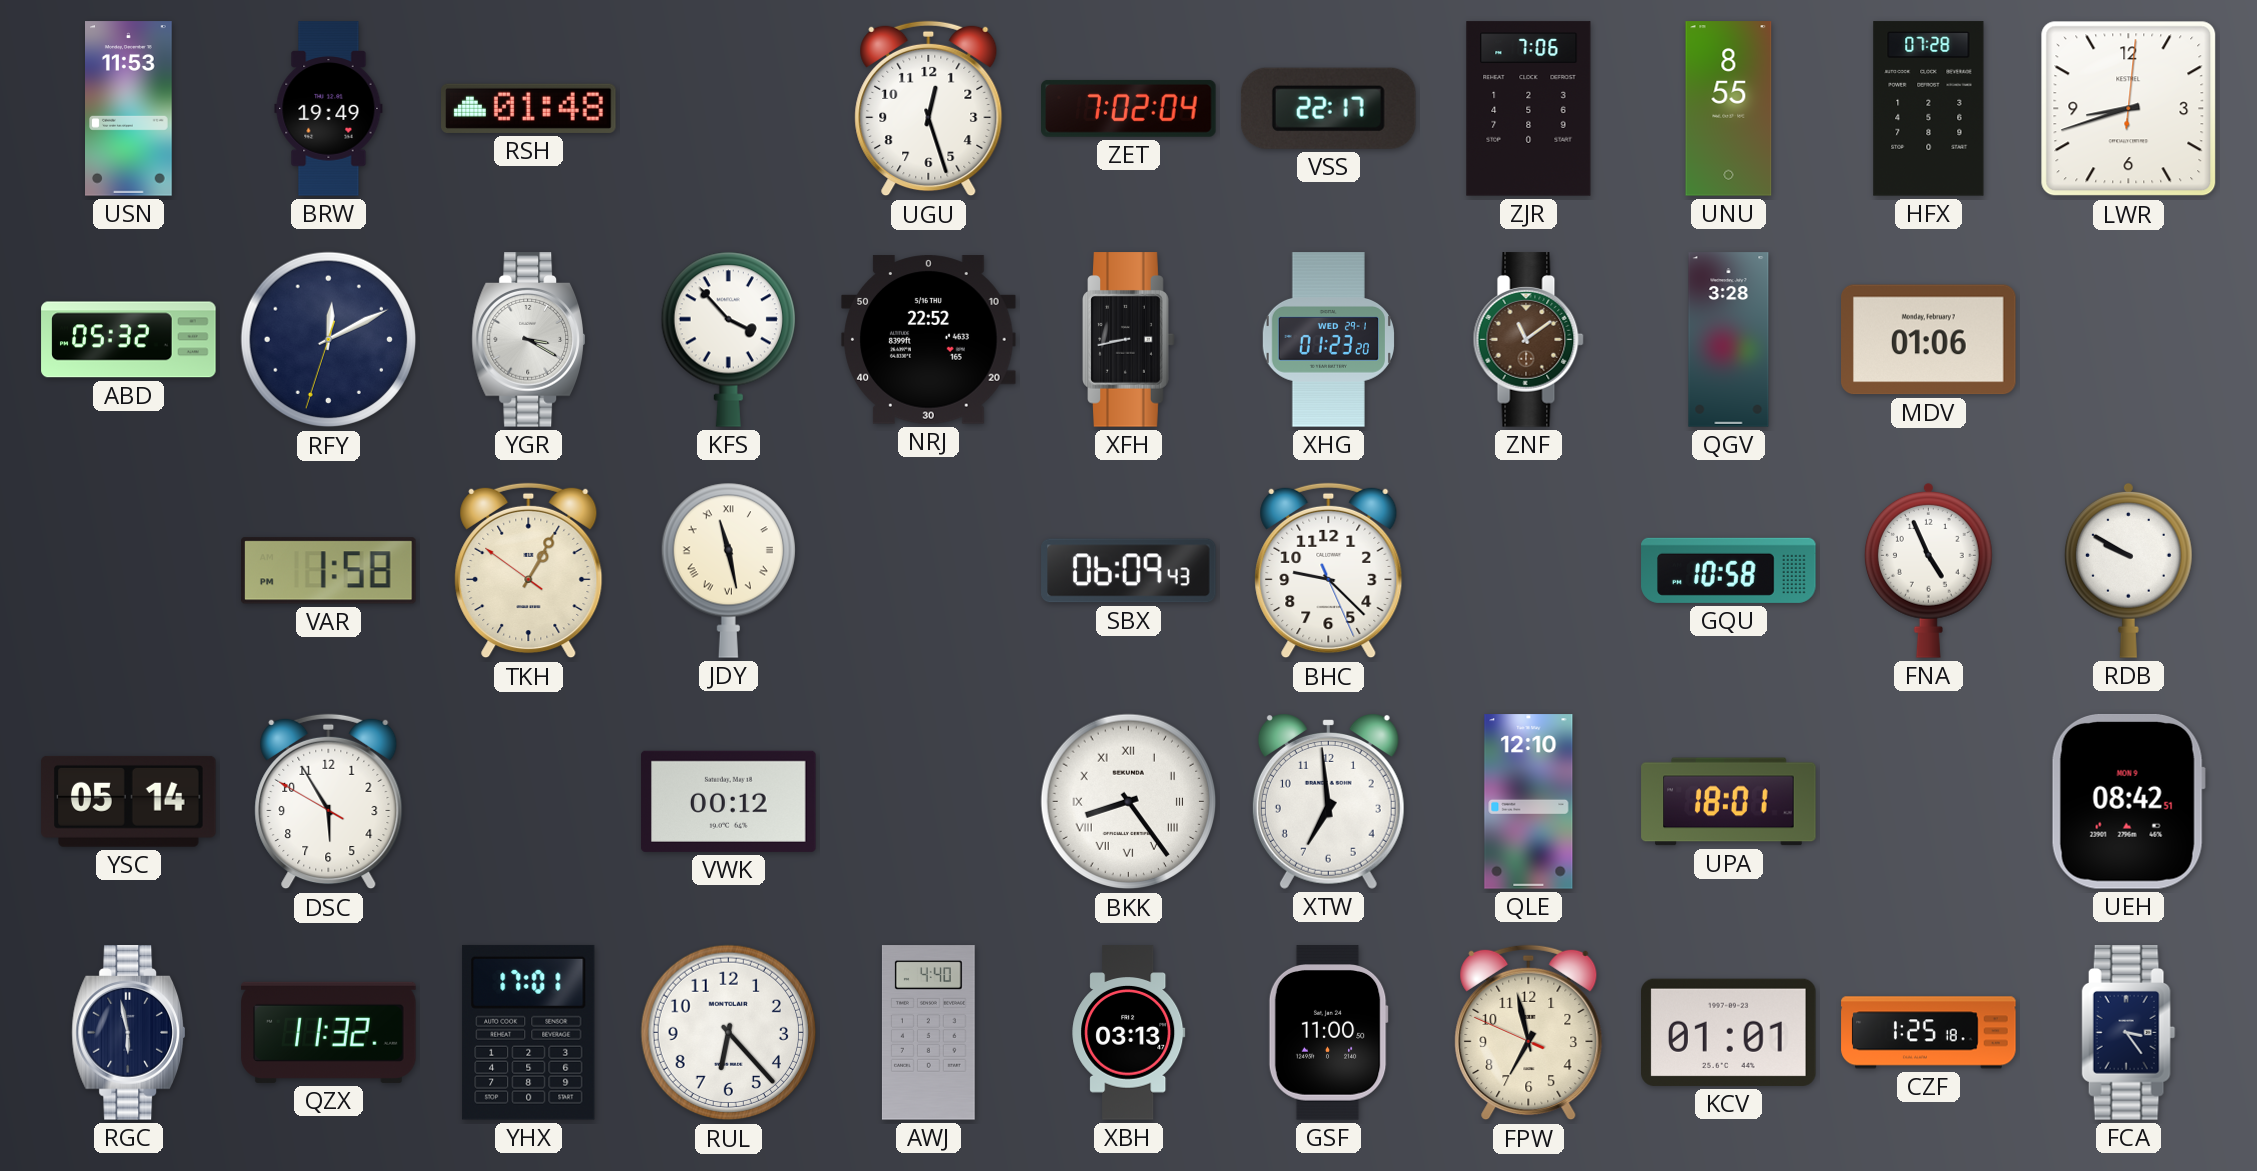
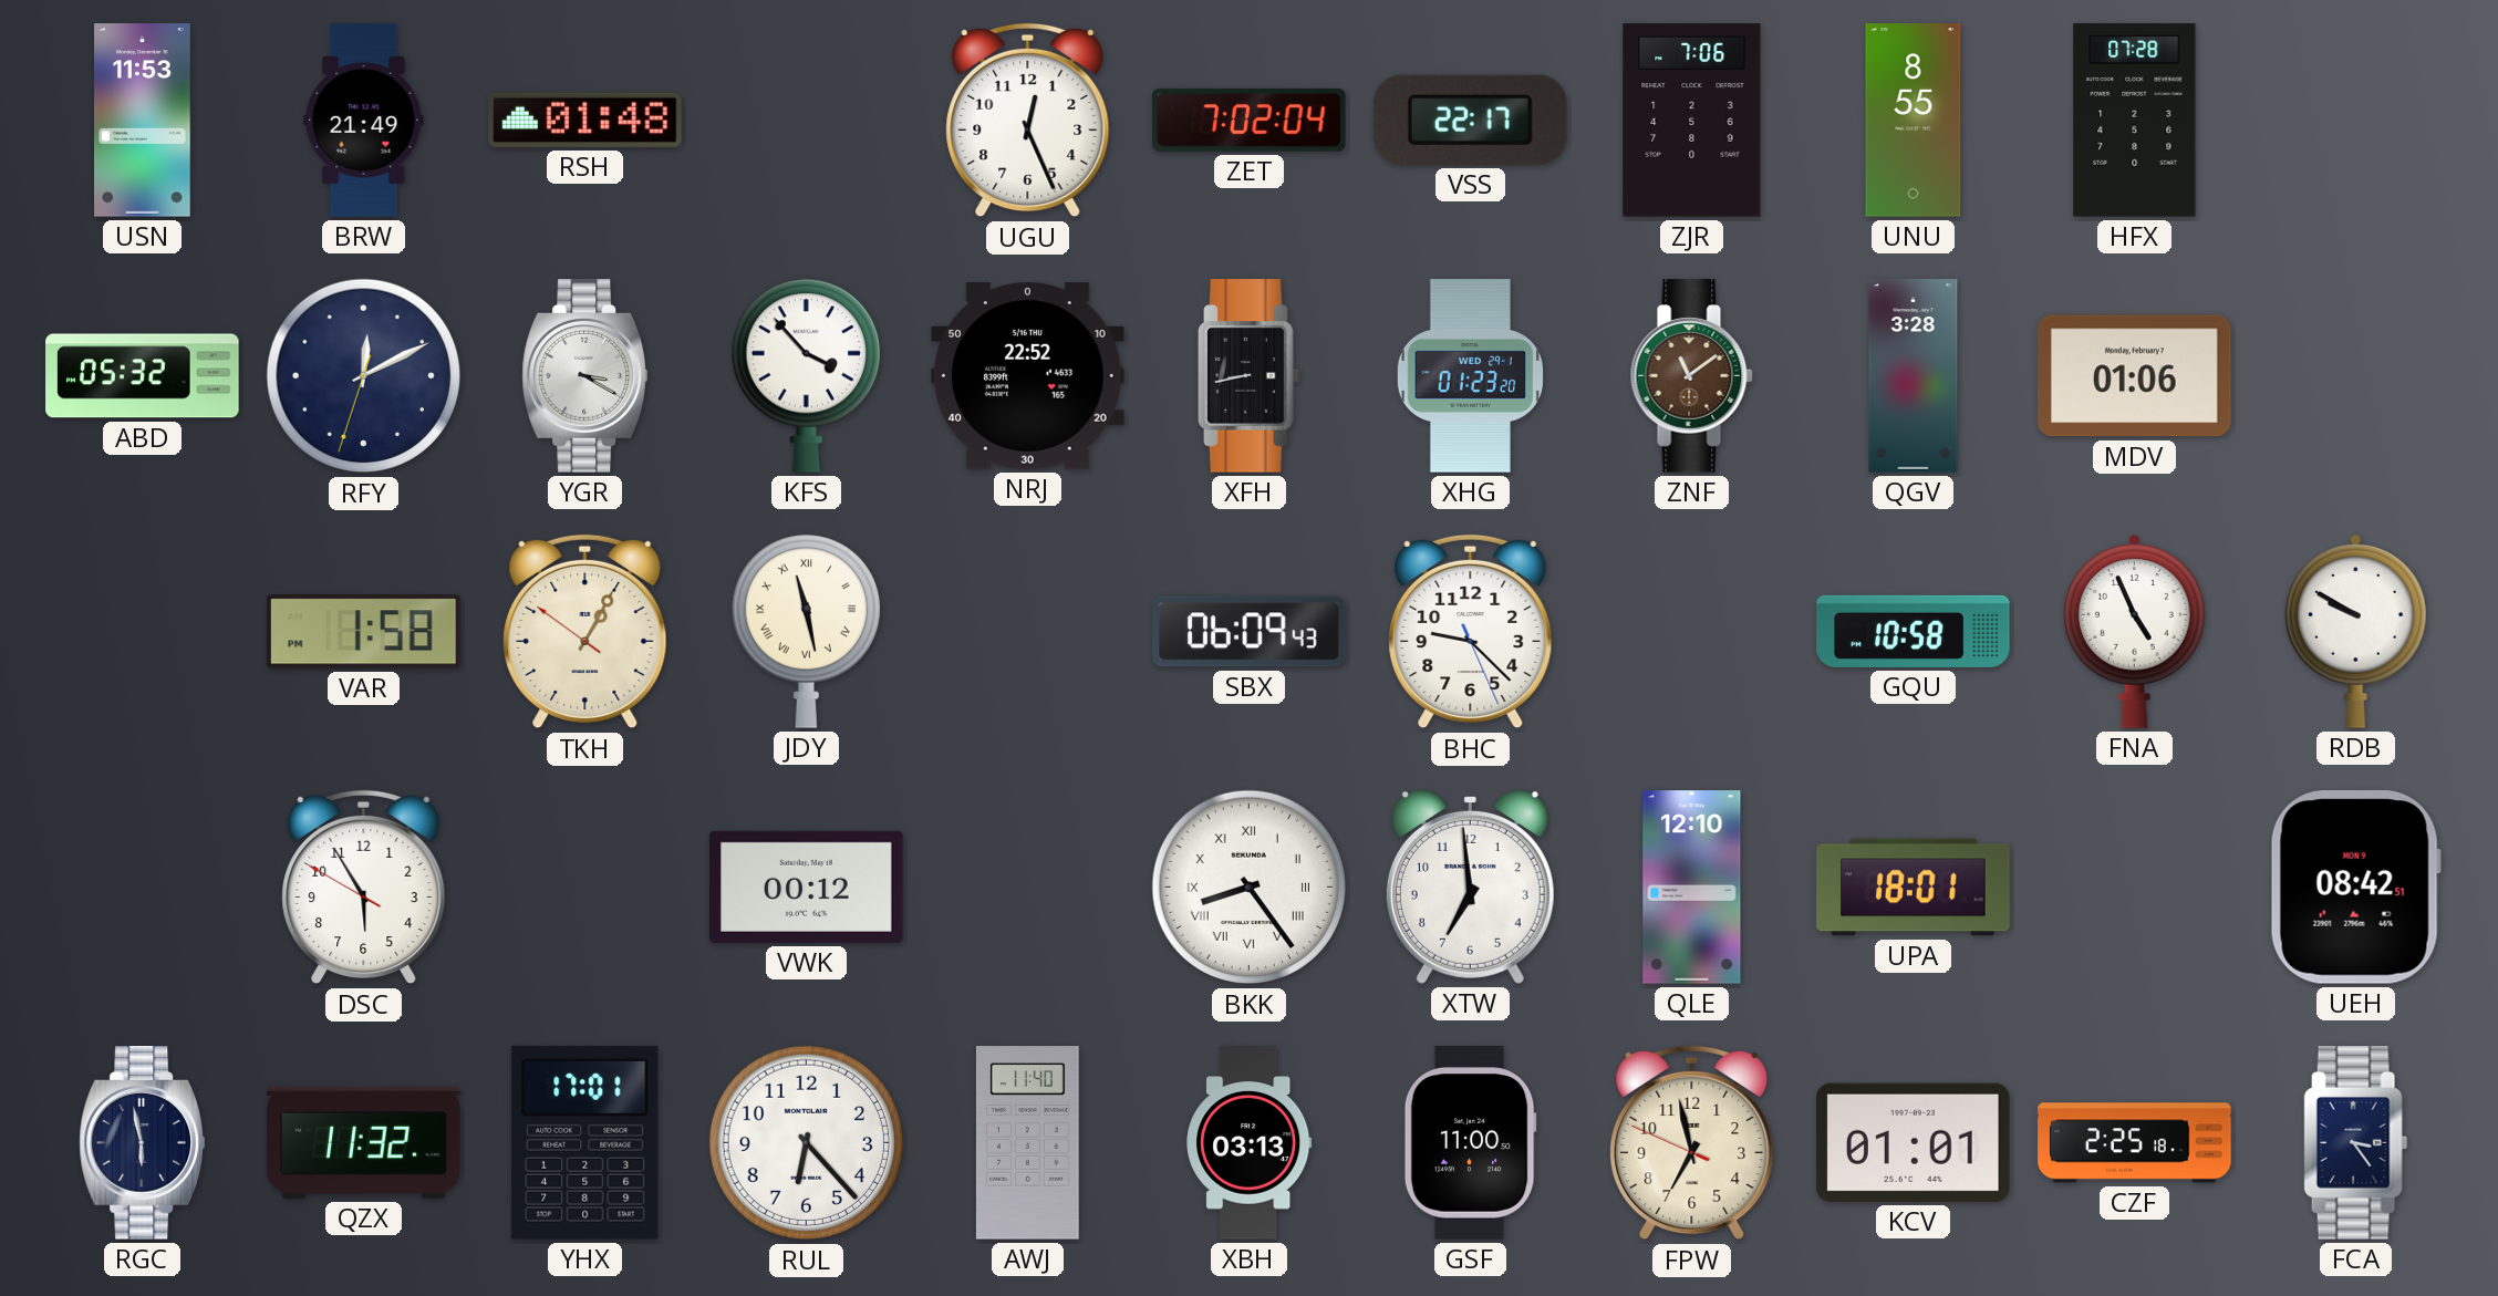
BRW: 19:49 -> 21:49
UGU: 12:27 -> 12:26
LWR: 8:42 -> none
YSC: 05:14 -> none
AWJ: 4:40 -> 11:40
CZF: 1:25 -> 2:25
